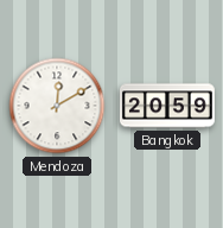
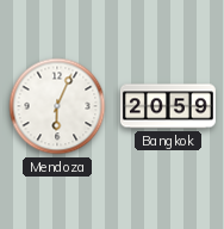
Mendoza: 12:10 -> 6:04
